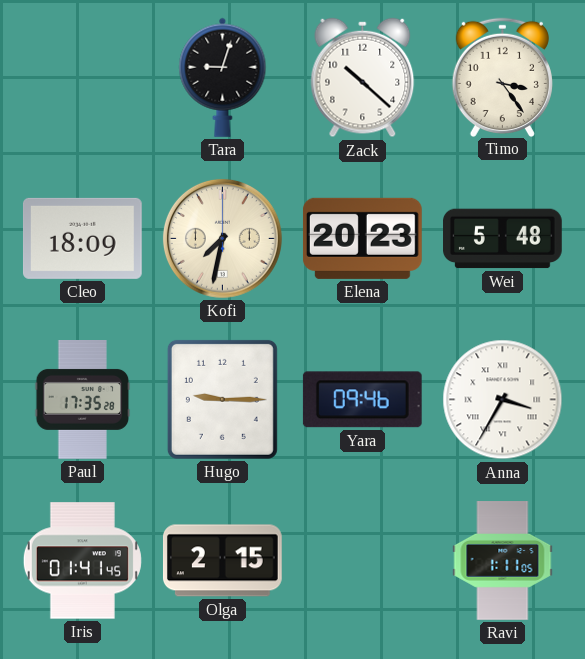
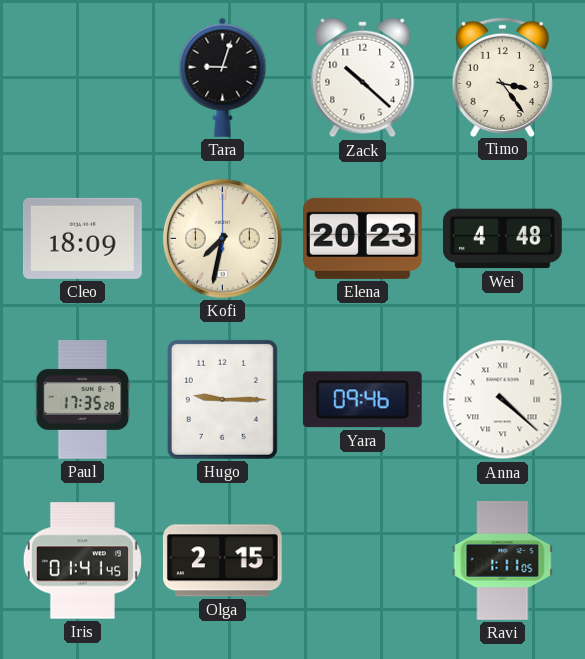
Wei: 5:48 -> 4:48
Anna: 3:35 -> 4:22
